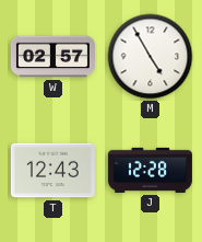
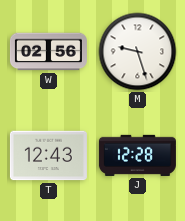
W: 02:57 -> 02:56
M: 4:55 -> 9:27
